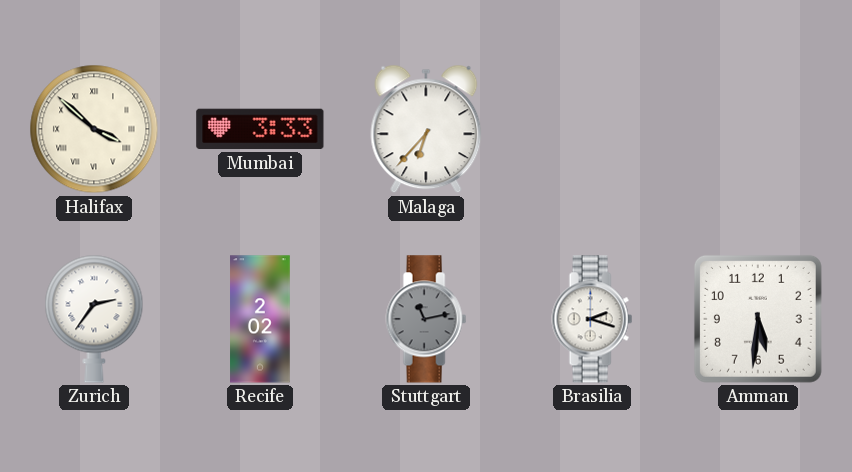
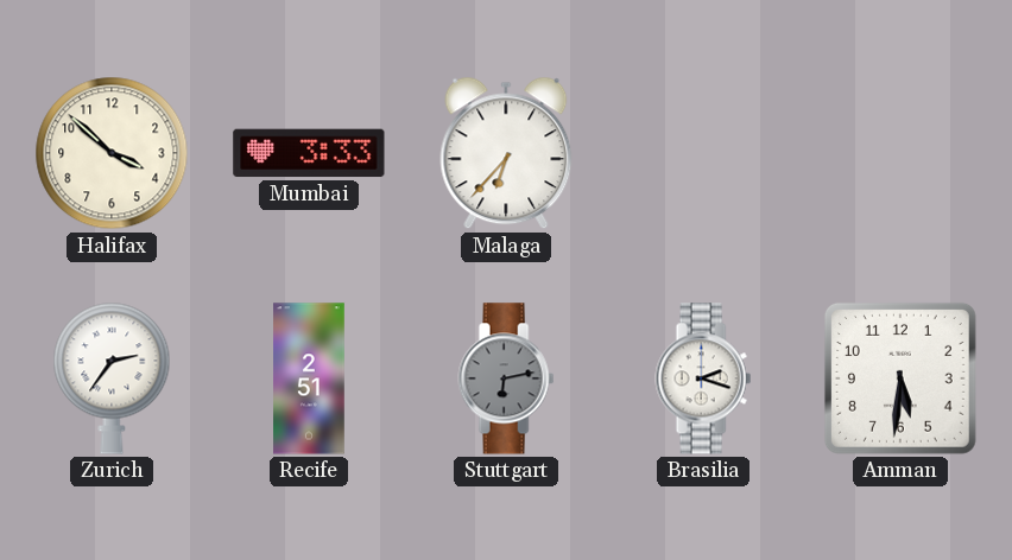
Halifax numerals: Roman -> Arabic
Recife: 2:02 -> 2:51
Stuttgart: 11:13 -> 6:13
